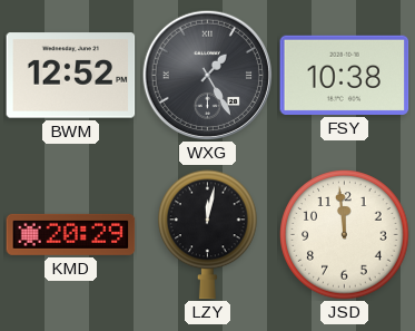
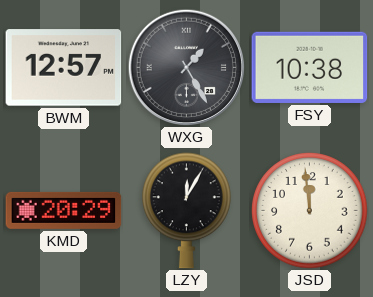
BWM: 12:52 -> 12:57
LZY: 12:02 -> 12:05
